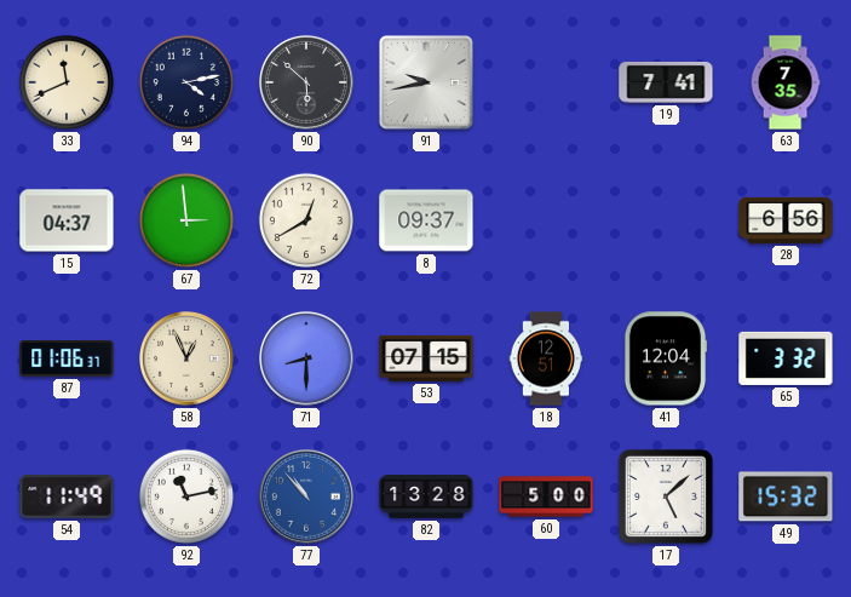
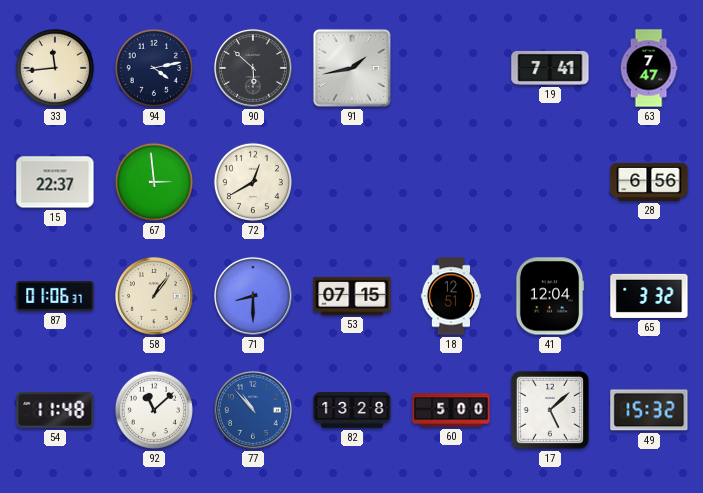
33: 11:41 -> 11:44
91: 9:43 -> 1:43
63: 7:35 -> 7:47
15: 04:37 -> 22:37
8: 09:37 -> none
58: 12:56 -> 1:06
54: 11:49 -> 11:48
92: 11:13 -> 11:08
